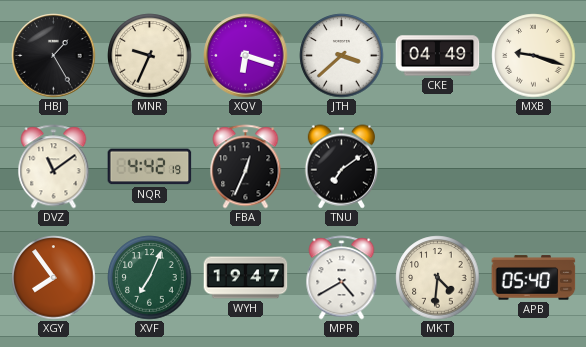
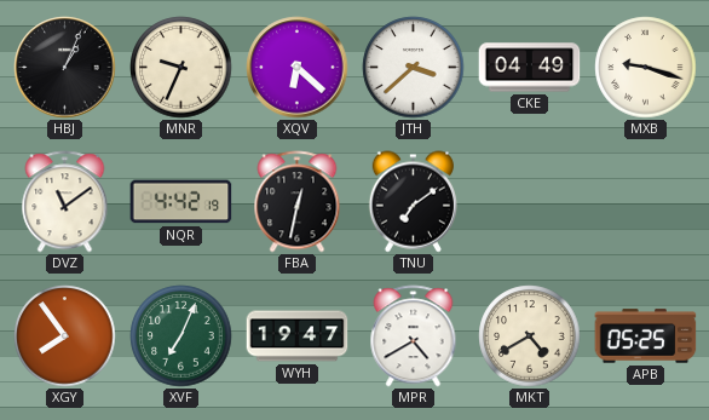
HBJ: 1:25 -> 1:04
XQV: 6:18 -> 6:22
FBA: 12:34 -> 12:32
MKT: 4:31 -> 4:40
APB: 05:40 -> 05:25
